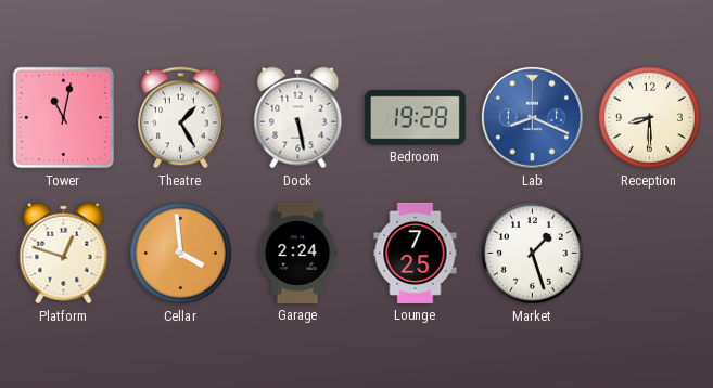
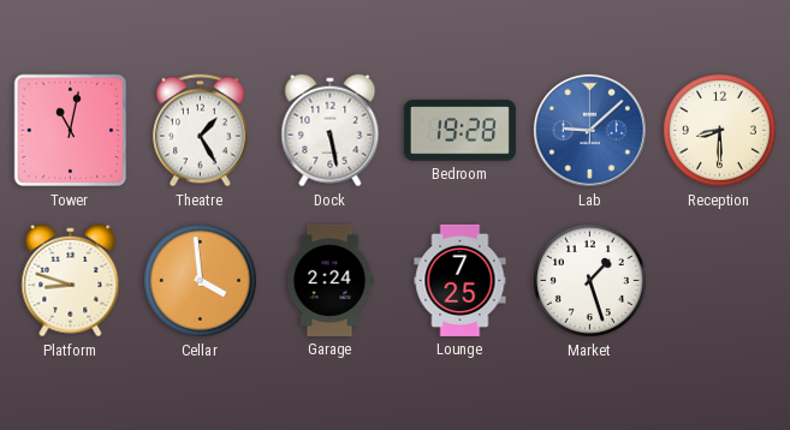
Lab: 8:19 -> 9:08
Platform: 12:48 -> 8:48
